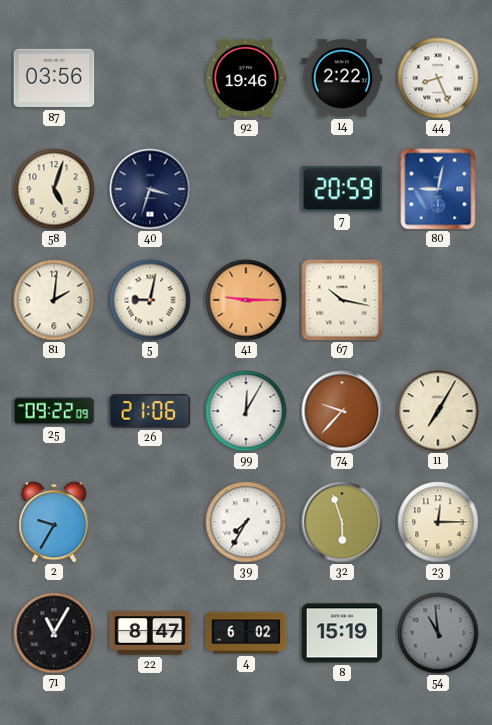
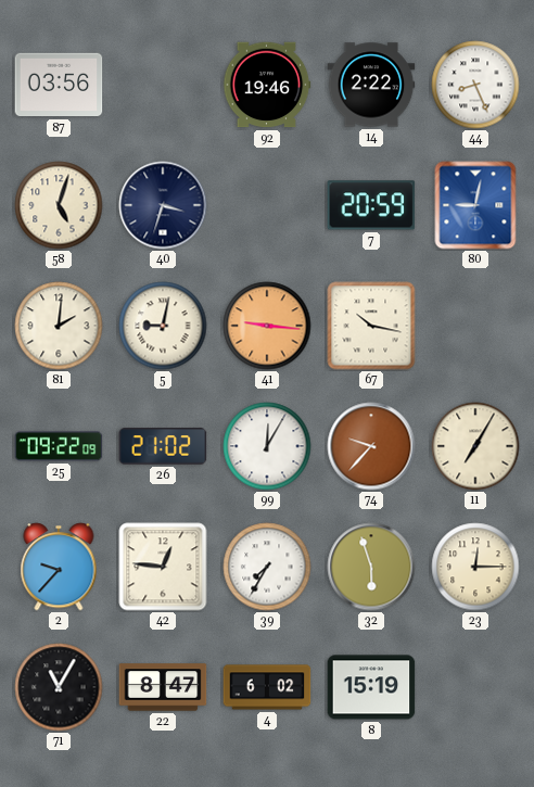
41: 9:15 -> 9:16
26: 21:06 -> 21:02
2: 9:35 -> 9:37
42: none -> 12:46
54: 10:59 -> none
